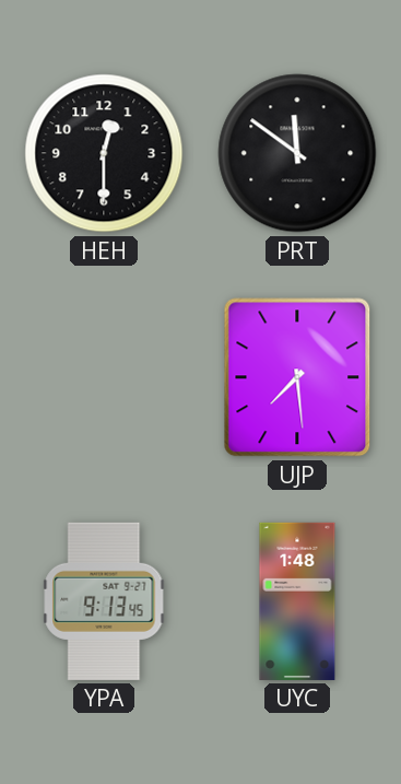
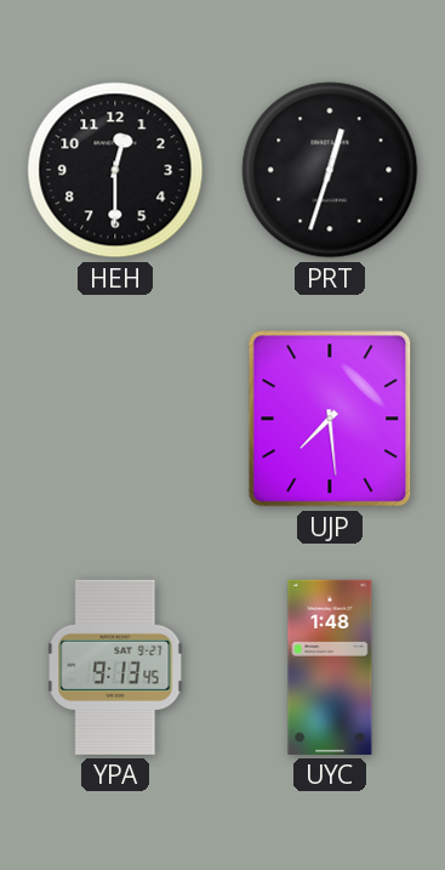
PRT: 11:51 -> 12:33
